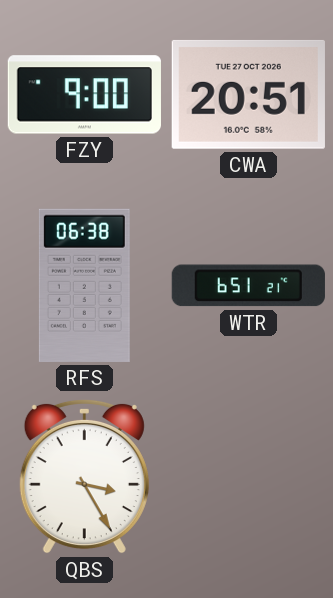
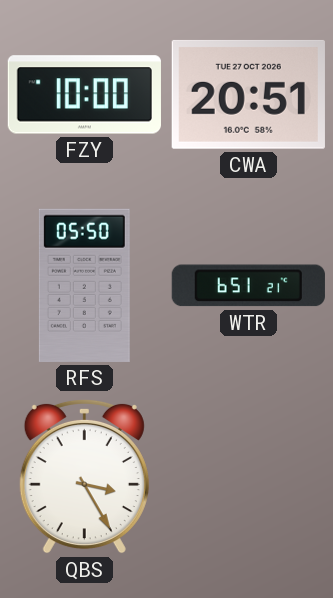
FZY: 9:00 -> 10:00
RFS: 06:38 -> 05:50
